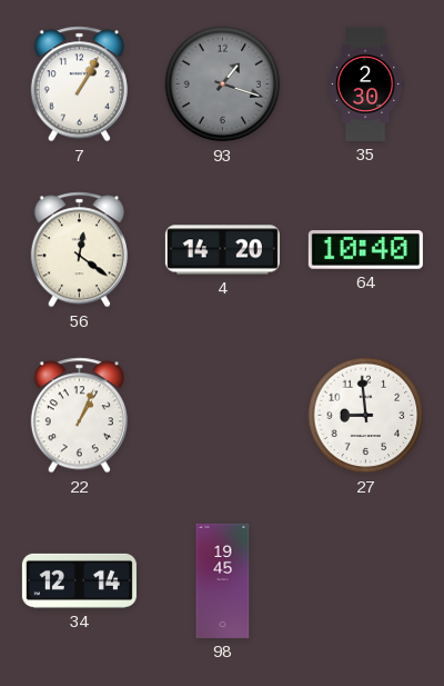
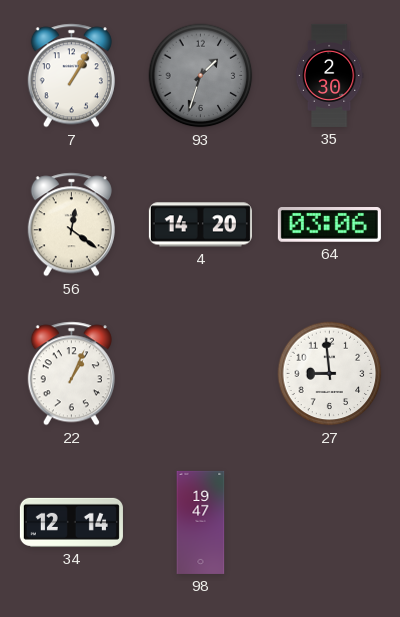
93: 1:18 -> 1:33
64: 10:40 -> 03:06
98: 19:45 -> 19:47
